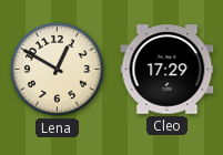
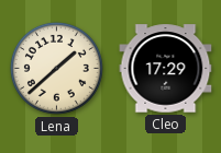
Lena: 12:50 -> 1:38
